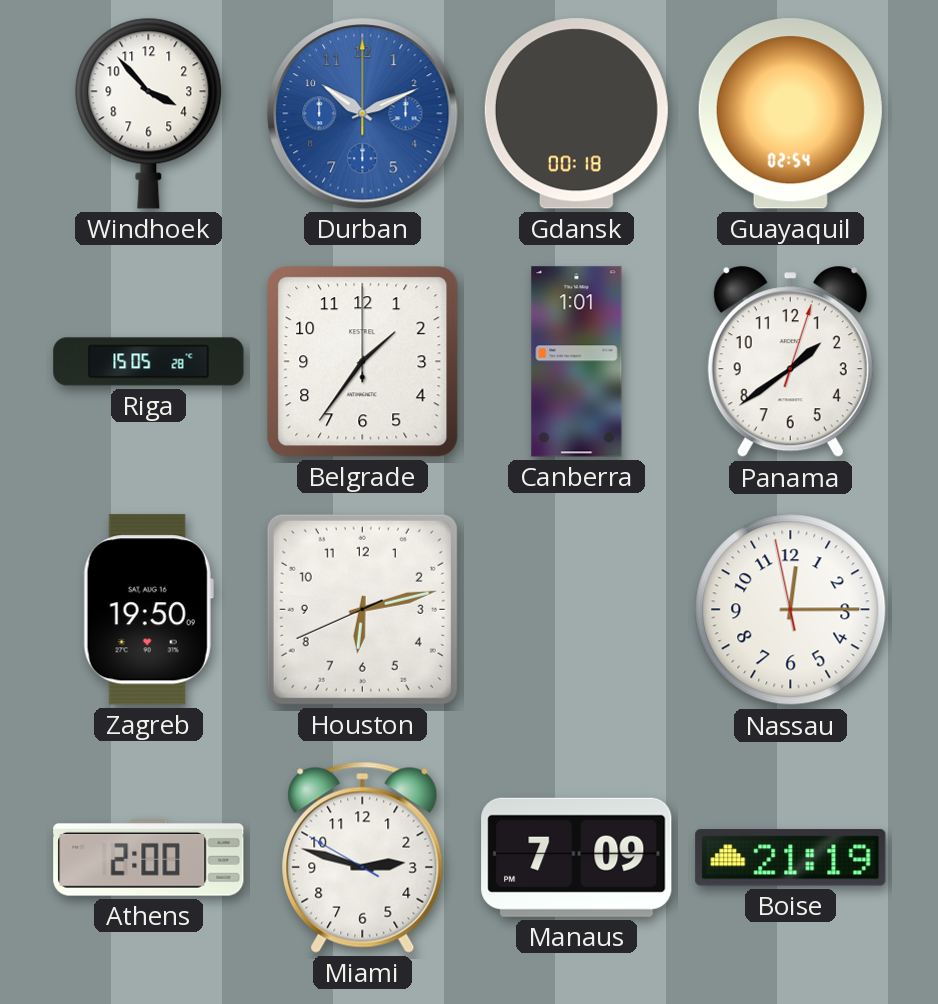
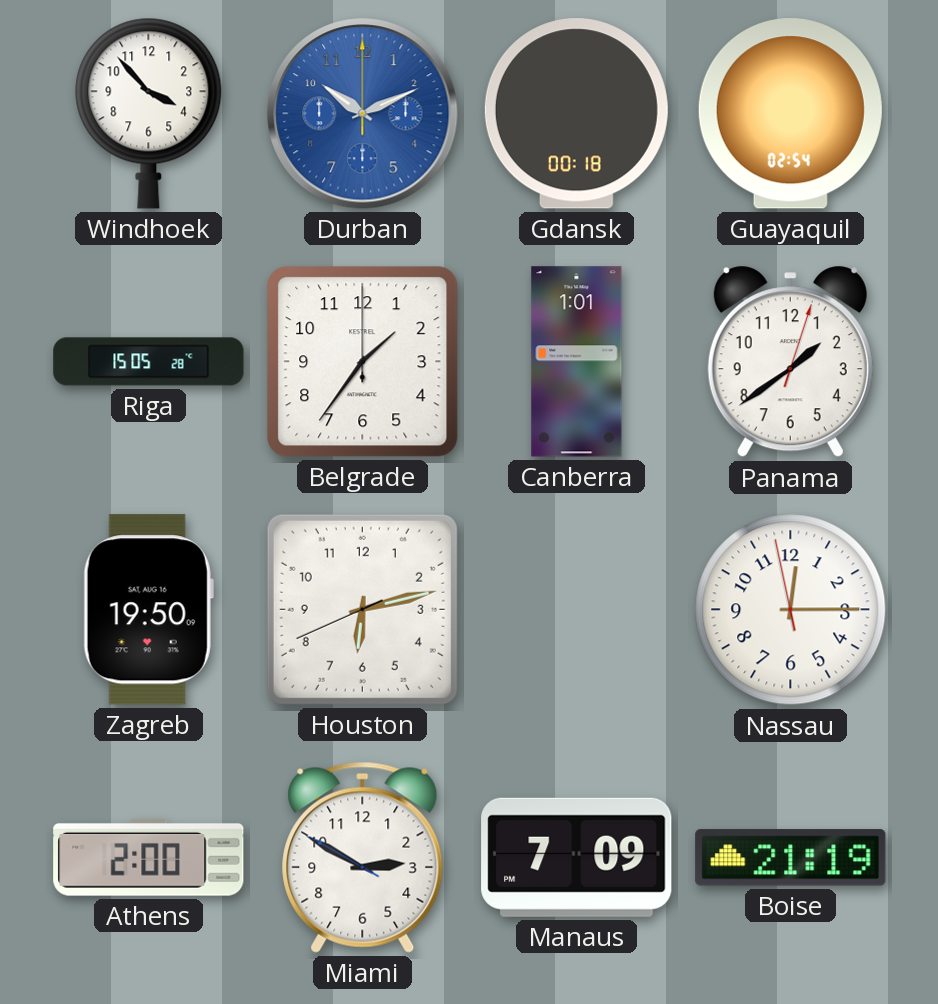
Miami: 2:47 -> 2:49
